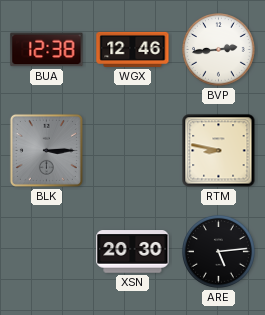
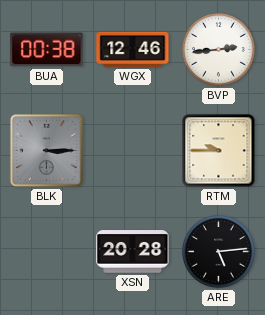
BUA: 12:38 -> 00:38
RTM: 8:47 -> 9:45
XSN: 20:30 -> 20:28
